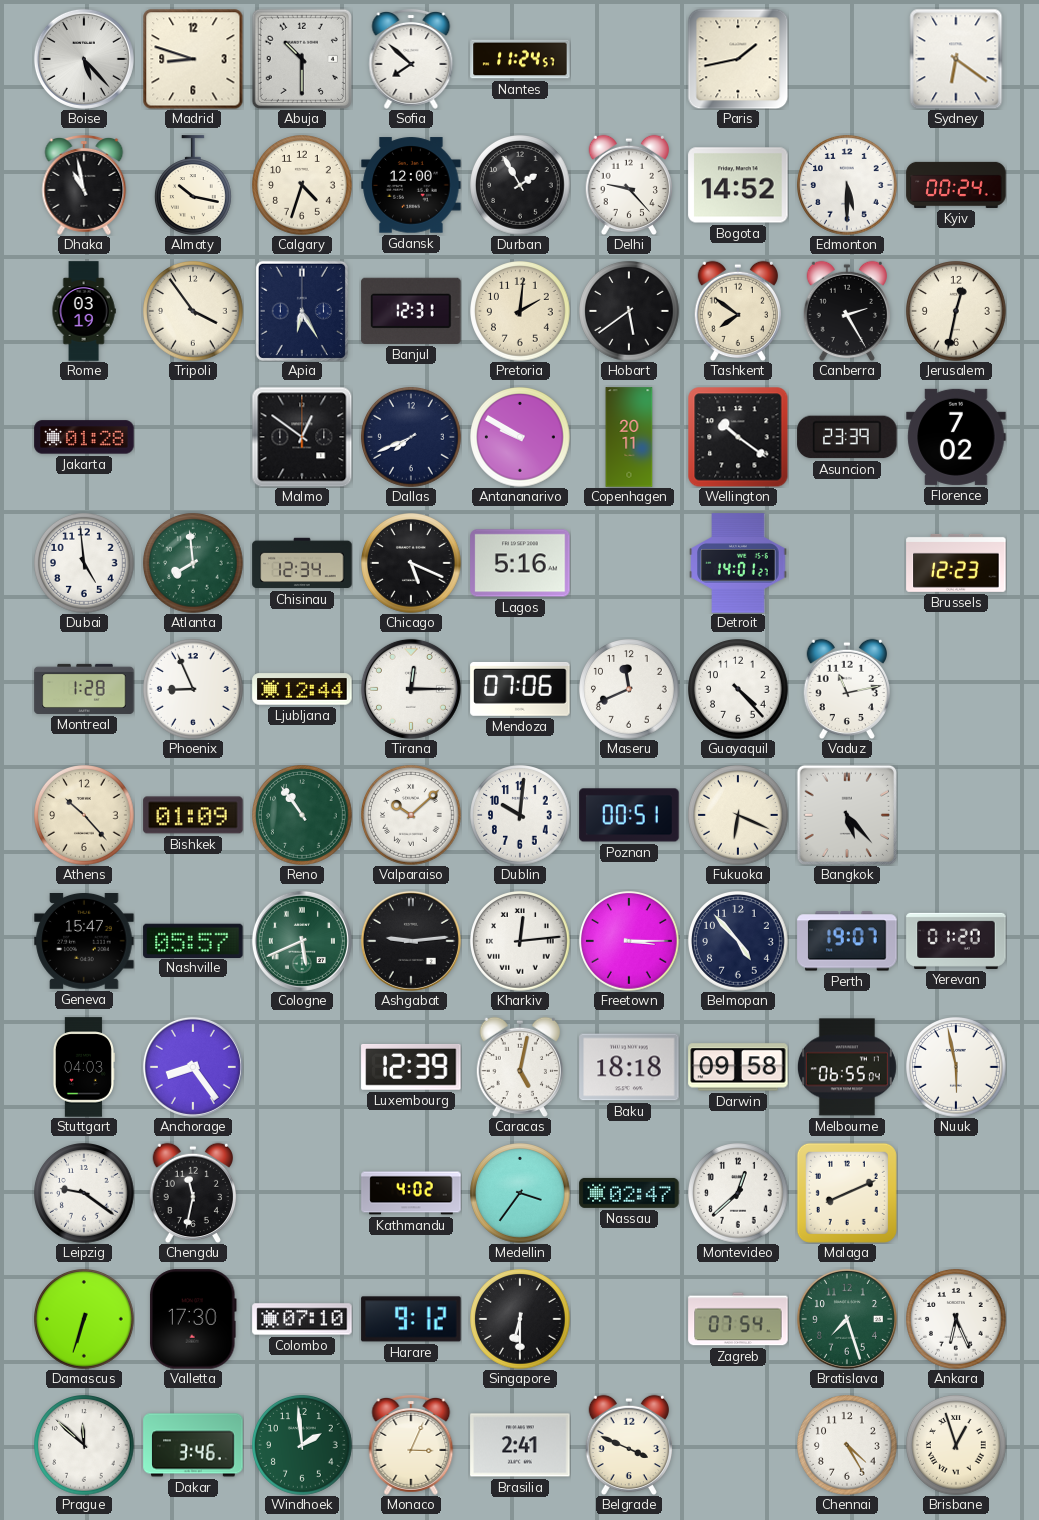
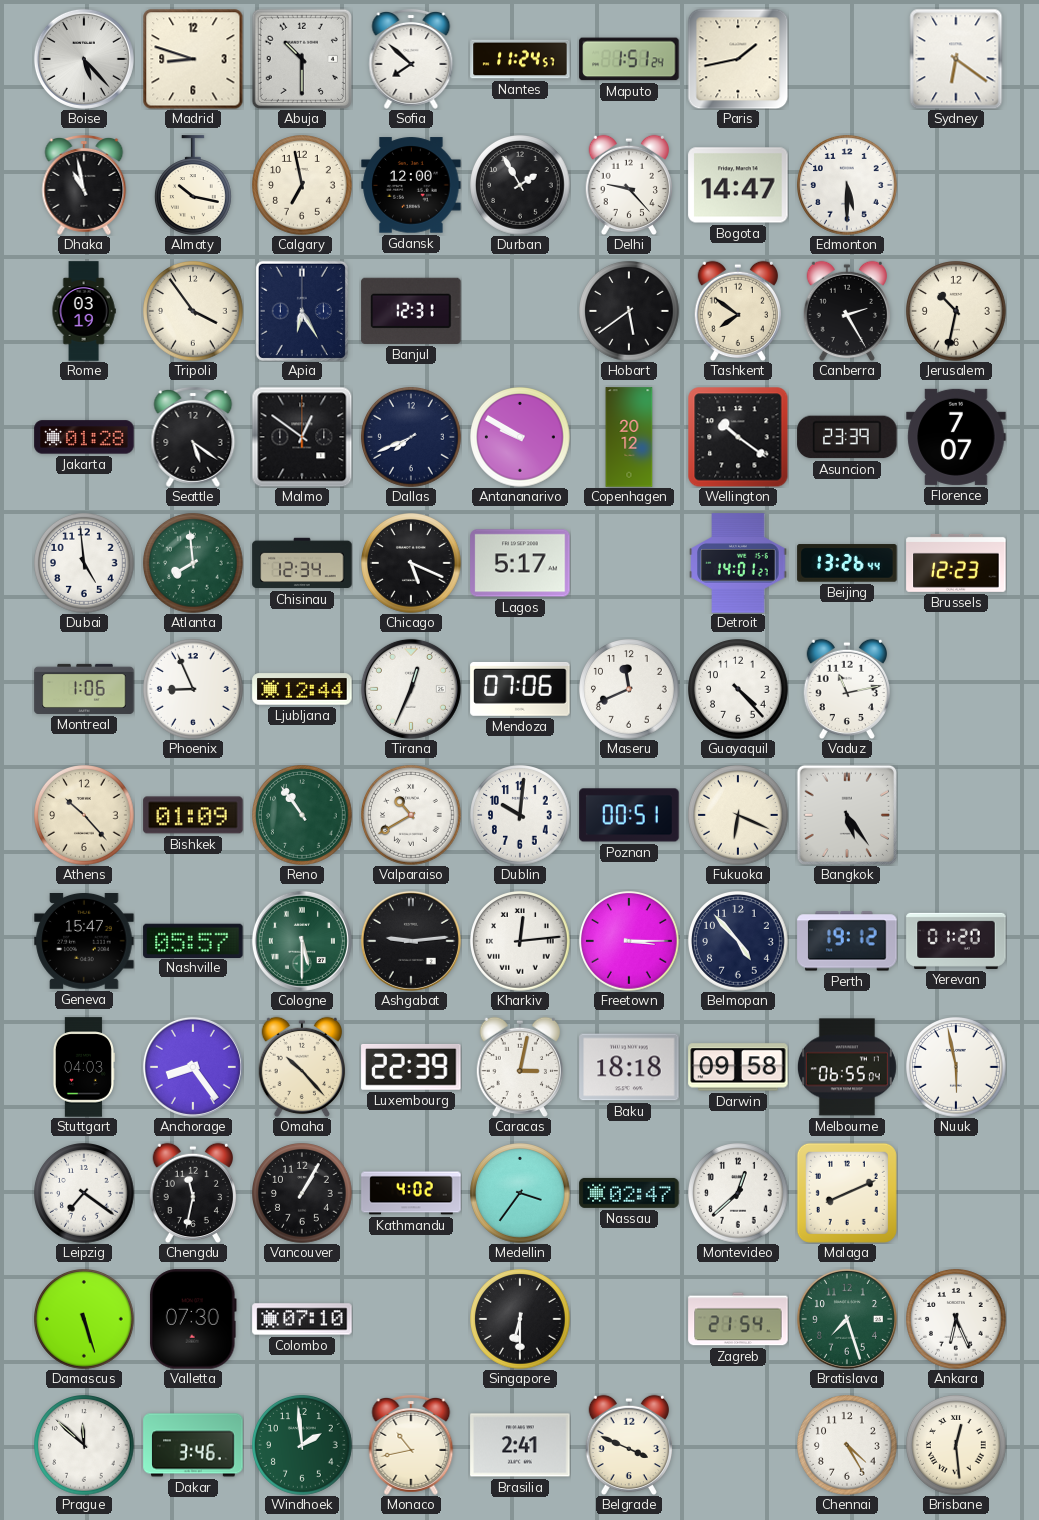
Maputo: none -> 1:51
Calgary: 4:33 -> 6:58
Bogota: 14:52 -> 14:47
Kyiv: 00:24 -> none
Pretoria: 2:01 -> none
Jerusalem: 12:32 -> 10:32
Seattle: none -> 5:21
Copenhagen: 20:11 -> 20:12
Florence: 7:02 -> 7:07
Lagos: 5:16 -> 5:17
Beijing: none -> 13:26
Montreal: 1:28 -> 1:06
Tirana: 12:15 -> 12:34
Valparaiso: 10:08 -> 10:40
Bangkok: 5:23 -> 5:24
Cologne: 5:41 -> 5:30
Perth: 19:07 -> 19:12
Omaha: none -> 10:23
Luxembourg: 12:39 -> 22:39
Caracas: 5:02 -> 3:02
Leipzig: 9:21 -> 7:21
Vancouver: none -> 1:05
Damascus: 6:33 -> 5:27
Valletta: 17:30 -> 07:30
Harare: 9:12 -> none
Zagreb: 07:54 -> 21:54
Monaco: 3:04 -> 10:43
Brisbane: 12:57 -> 12:29
